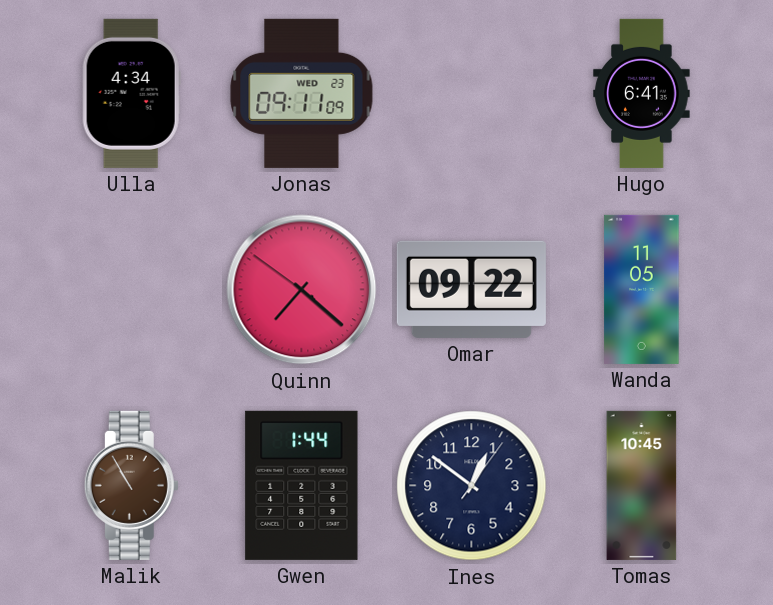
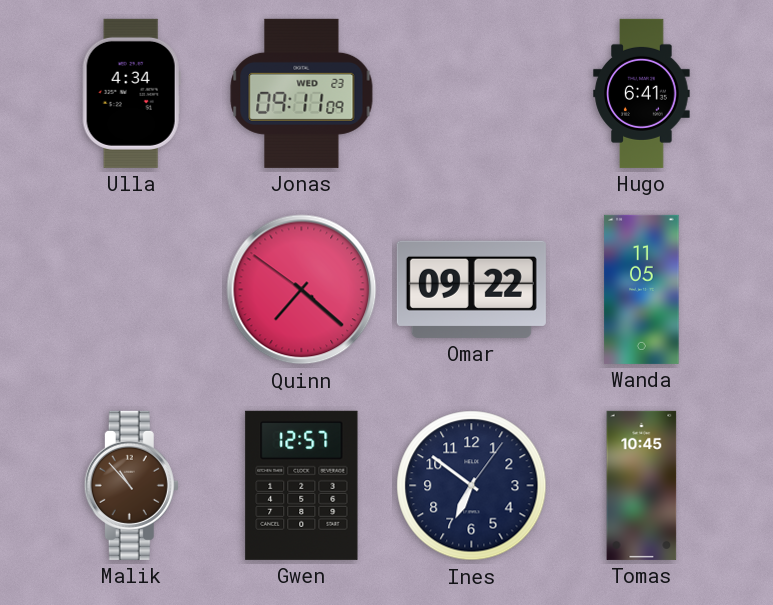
Malik: 10:55 -> 10:53
Gwen: 1:44 -> 12:57
Ines: 12:51 -> 6:51
